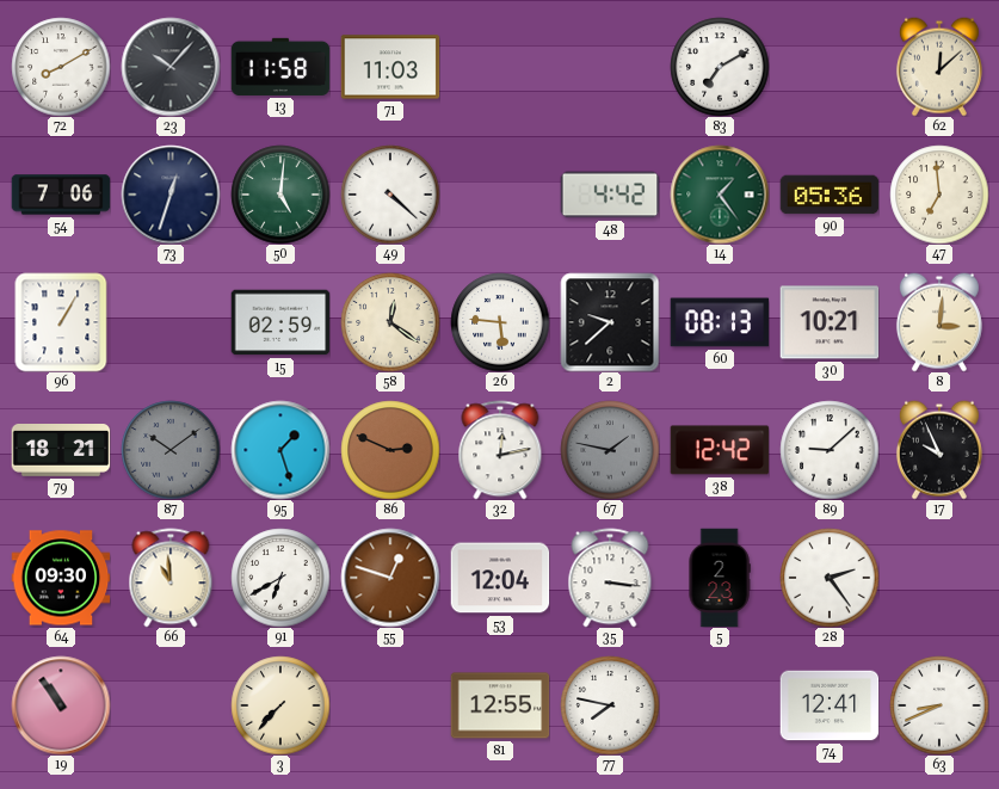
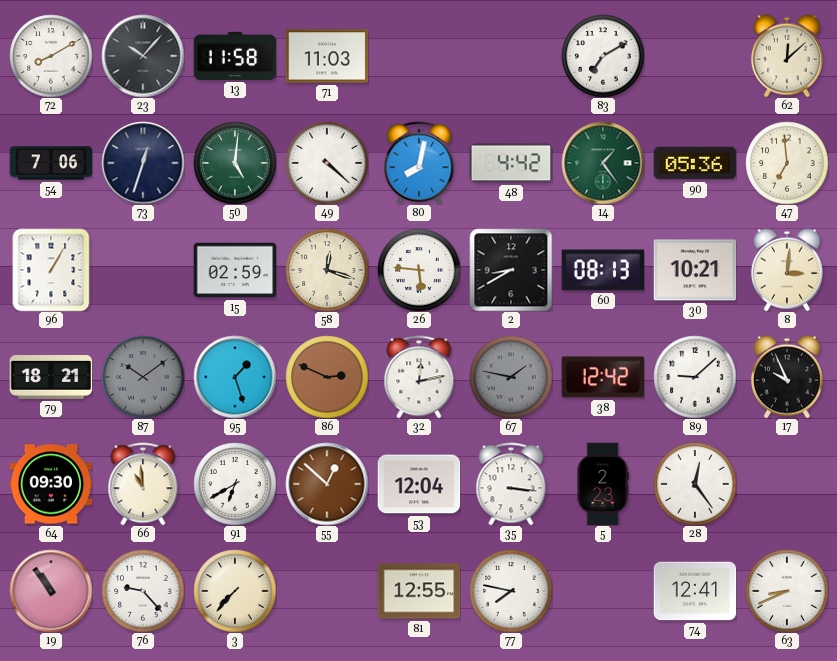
80: none -> 8:02
58: 12:21 -> 12:18
2: 9:38 -> 8:40
55: 12:48 -> 12:52
28: 2:24 -> 12:24
76: none -> 9:23
